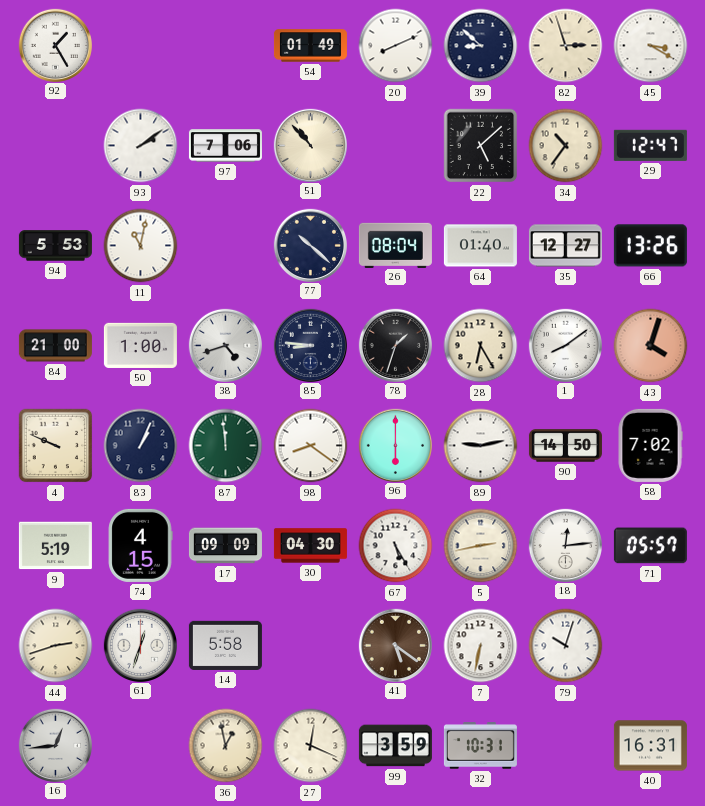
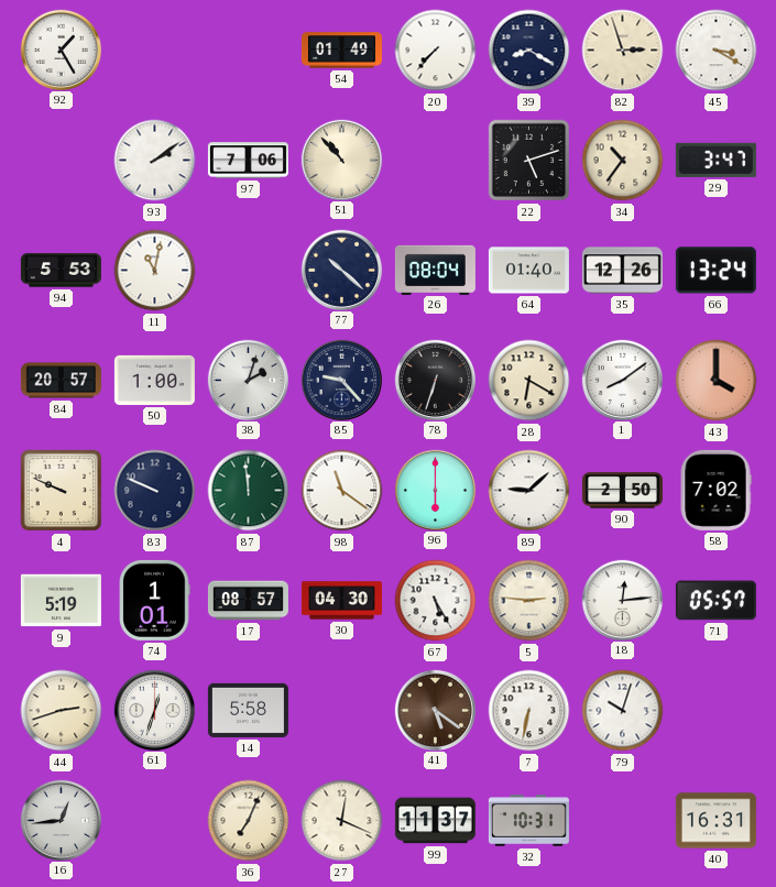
20: 8:11 -> 7:37
39: 8:52 -> 8:20
22: 5:08 -> 5:12
29: 12:47 -> 3:47
35: 12:27 -> 12:26
66: 13:26 -> 13:24
84: 21:00 -> 20:57
38: 4:42 -> 2:03
85: 8:46 -> 9:23
78: 1:33 -> 6:33
28: 6:25 -> 6:20
43: 4:03 -> 4:00
83: 1:04 -> 9:49
98: 8:21 -> 11:21
89: 9:13 -> 9:08
90: 14:50 -> 2:50
74: 4:15 -> 1:01
17: 09:09 -> 08:57
5: 2:43 -> 2:46
36: 12:58 -> 7:04
99: 3:59 -> 11:37
